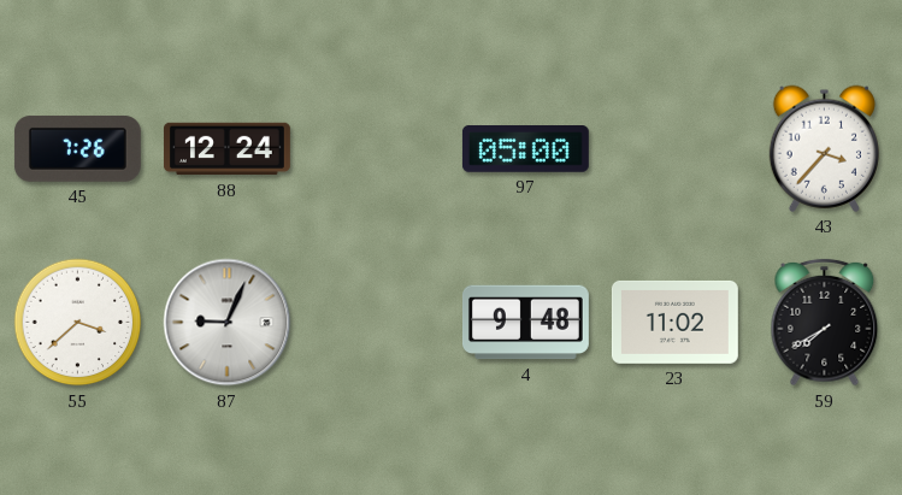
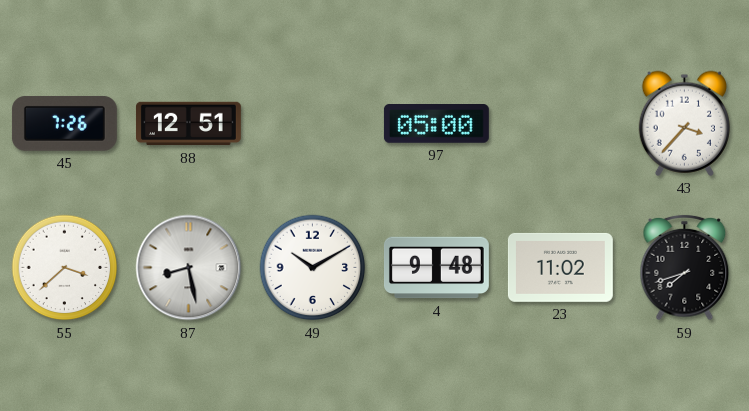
88: 12:24 -> 12:51
87: 9:04 -> 8:28
49: none -> 10:10
59: 7:40 -> 7:42
